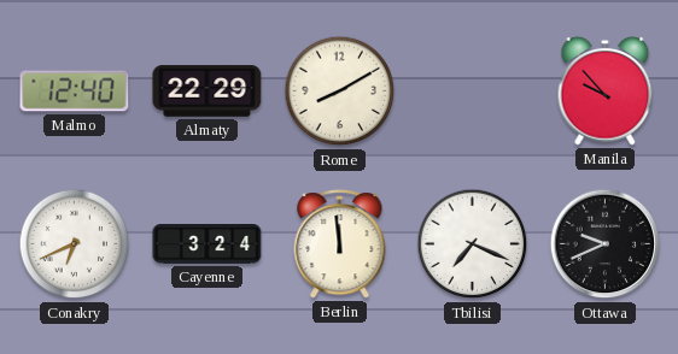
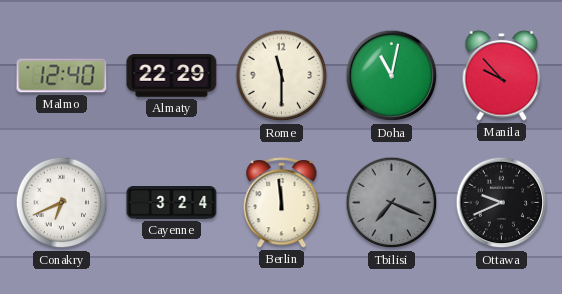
Rome: 8:10 -> 11:30
Doha: none -> 11:02
Tbilisi dial: white -> grey
